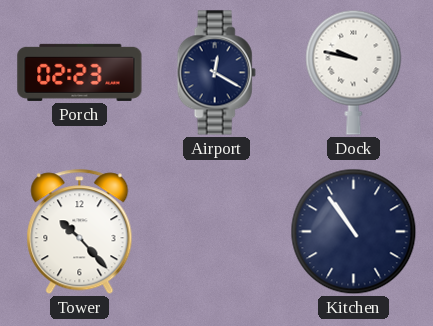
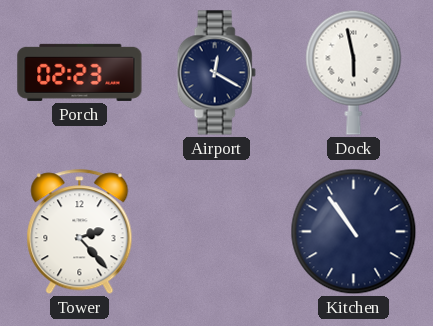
Dock: 9:47 -> 5:58
Tower: 10:23 -> 2:23
